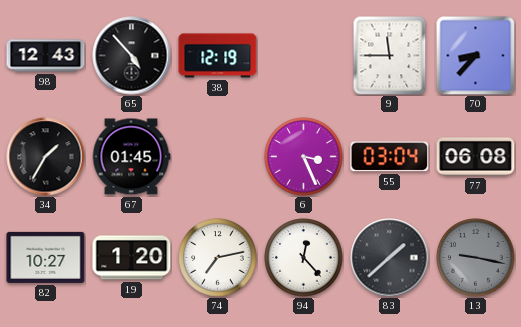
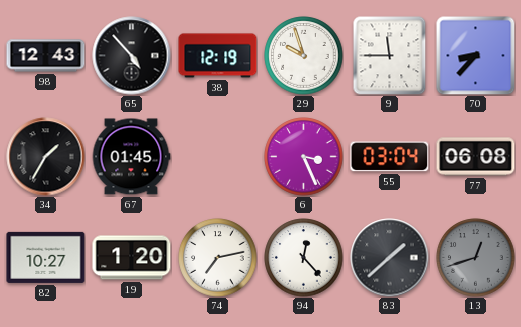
29: none -> 9:57
13: 9:17 -> 12:42
